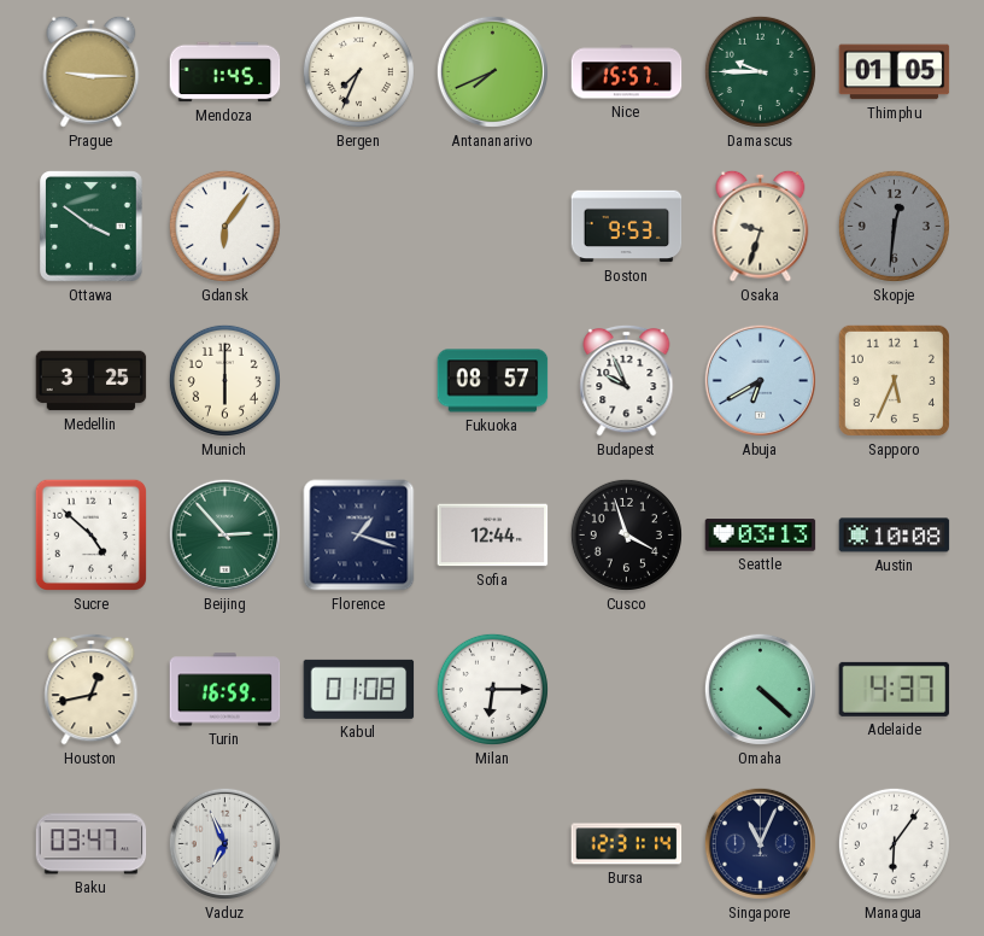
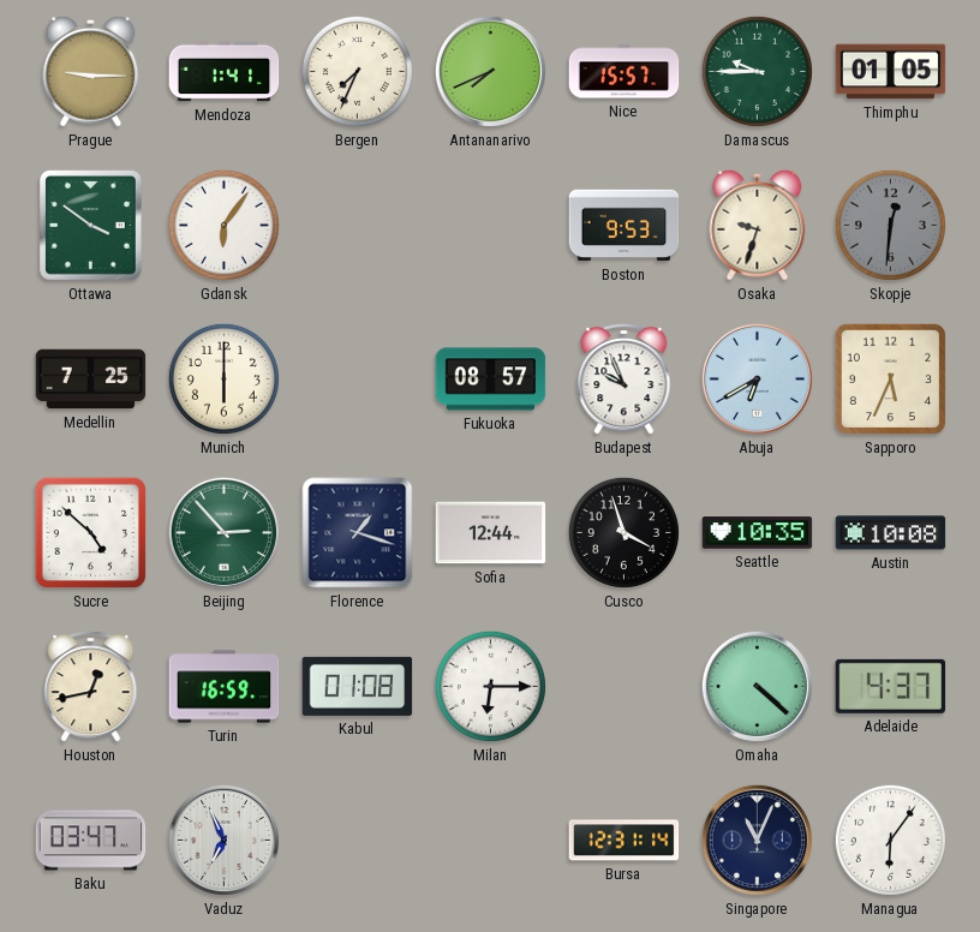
Mendoza: 1:45 -> 1:41
Medellin: 3:25 -> 7:25
Seattle: 03:13 -> 10:35
